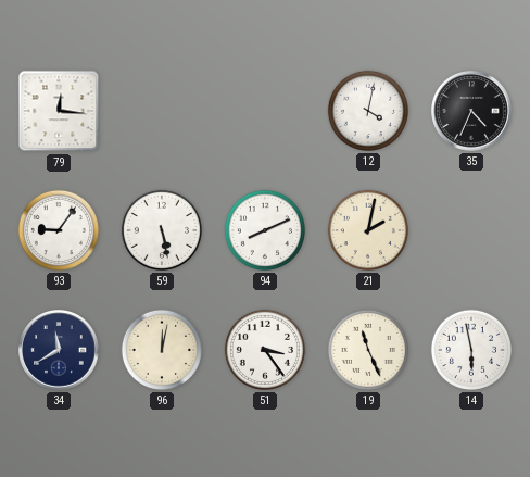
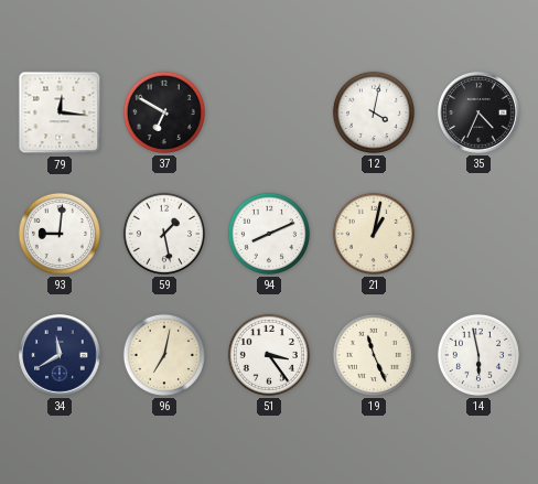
37: none -> 6:50
93: 9:06 -> 9:01
59: 5:28 -> 1:28
21: 2:02 -> 1:02
96: 12:02 -> 7:02
